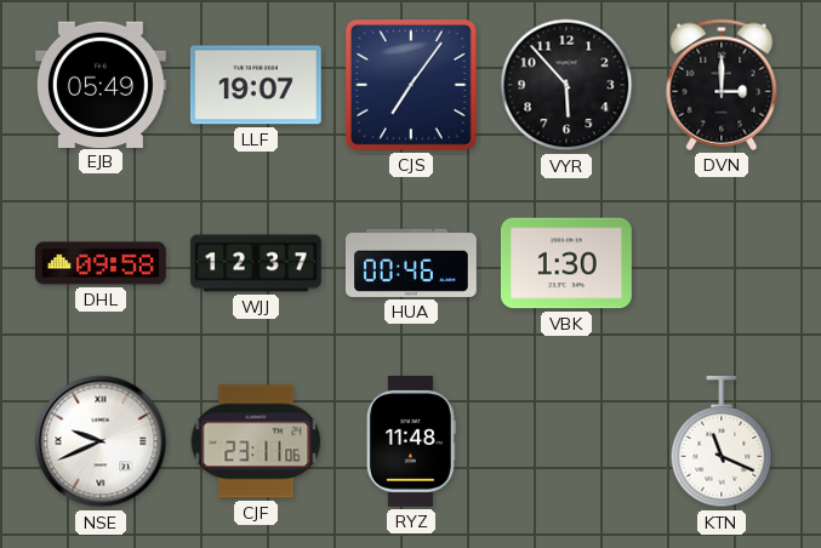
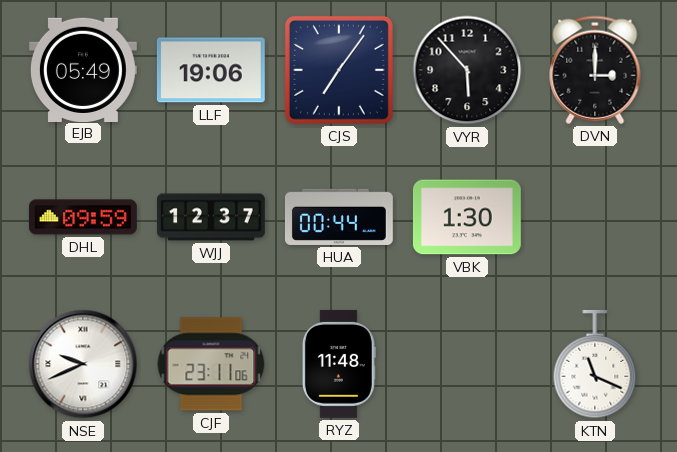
LLF: 19:07 -> 19:06
DHL: 09:58 -> 09:59
HUA: 00:46 -> 00:44
